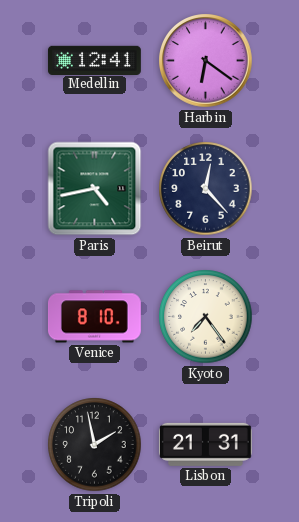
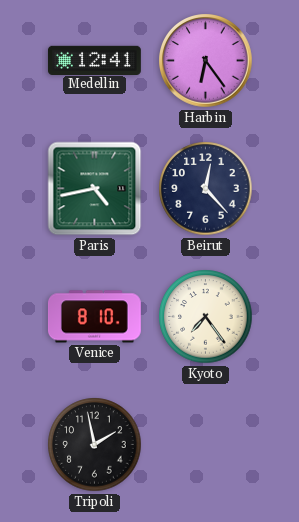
Harbin: 6:21 -> 6:24
Lisbon: 21:31 -> none
